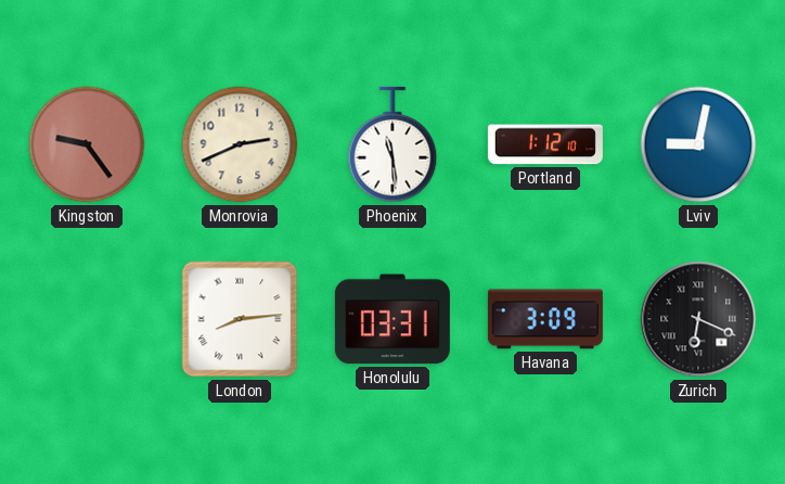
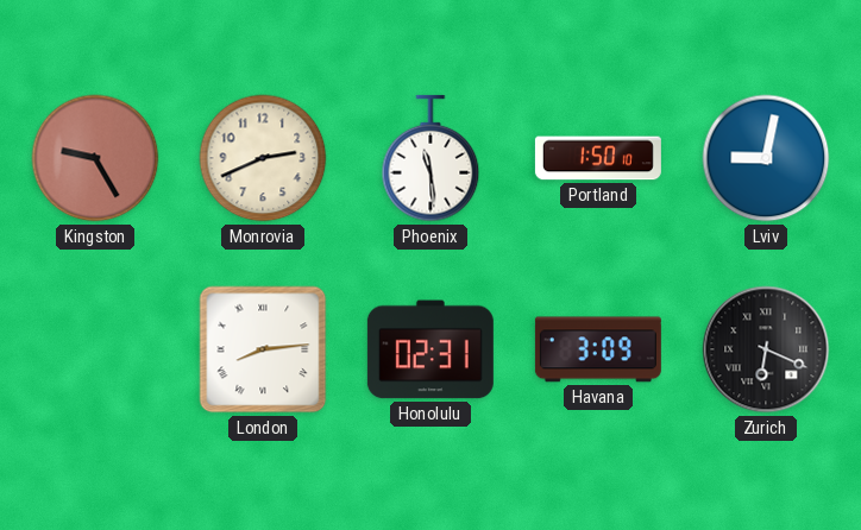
Kingston: 9:24 -> 9:25
Portland: 1:12 -> 1:50
Honolulu: 03:31 -> 02:31
